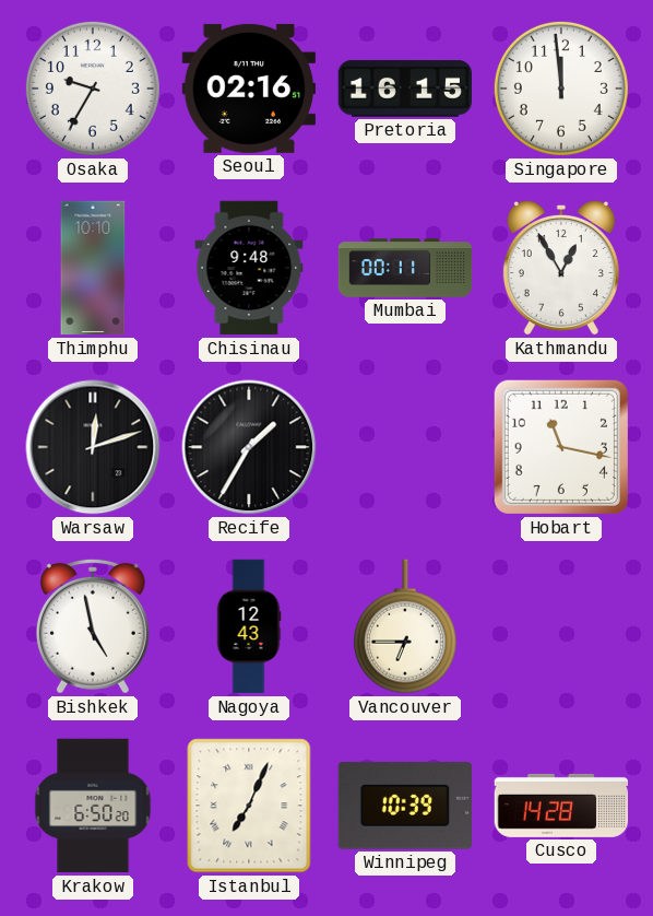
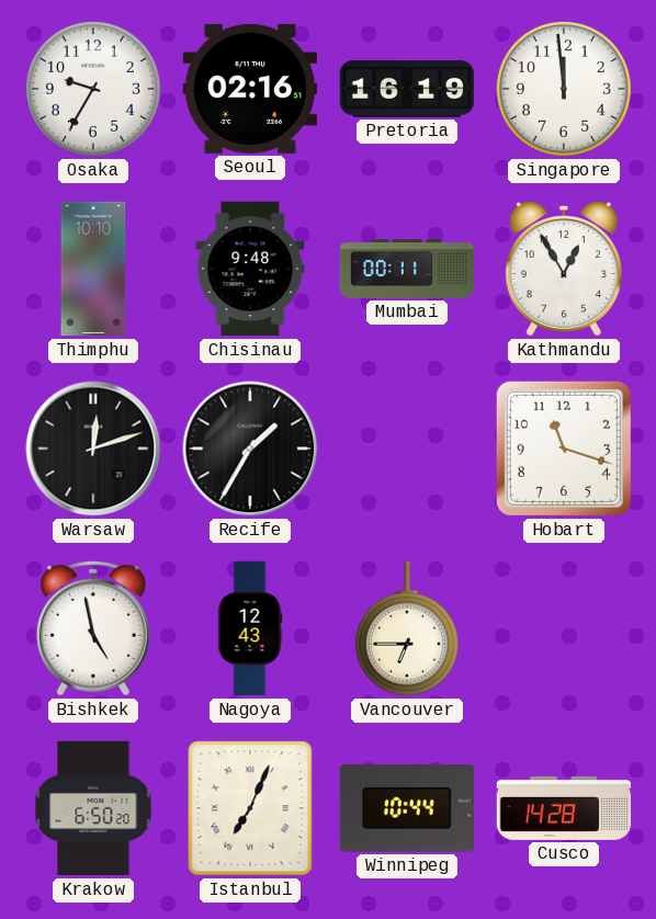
Pretoria: 16:15 -> 16:19
Hobart: 11:17 -> 11:18
Winnipeg: 10:39 -> 10:44
